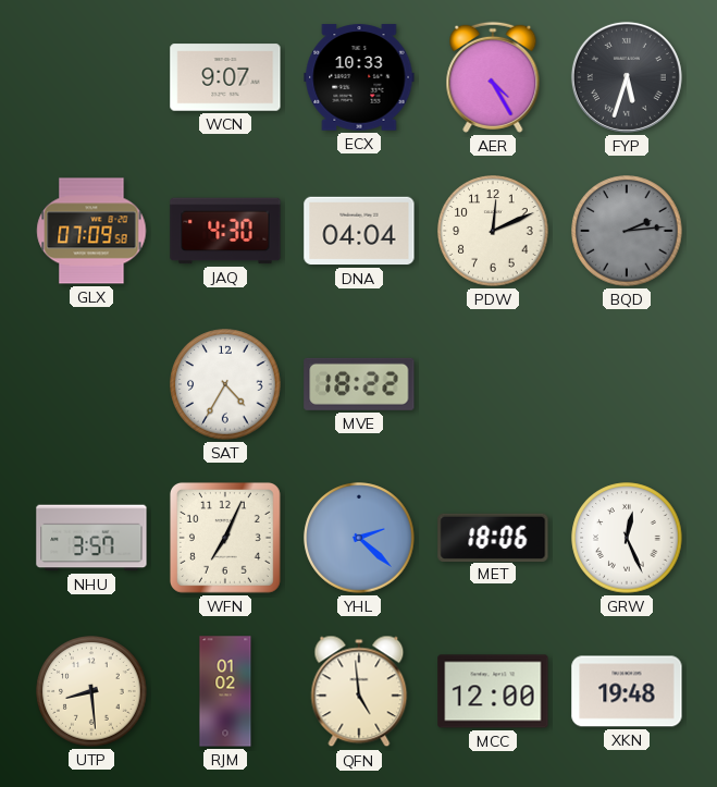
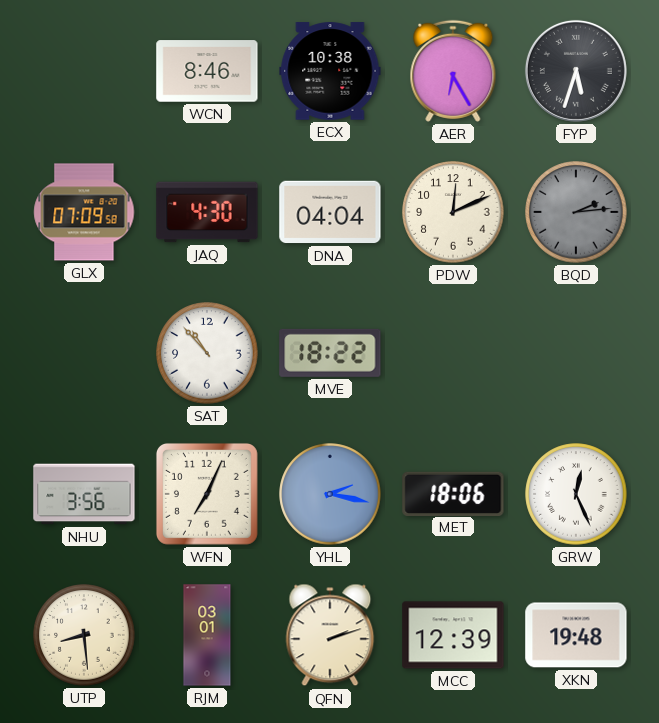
WCN: 9:07 -> 8:46
ECX: 10:33 -> 10:38
AER: 4:25 -> 6:25
SAT: 4:35 -> 10:53
NHU: 3:57 -> 3:56
YHL: 2:22 -> 2:17
RJM: 01:02 -> 03:01
QFN: 4:59 -> 2:12
MCC: 12:00 -> 12:39
